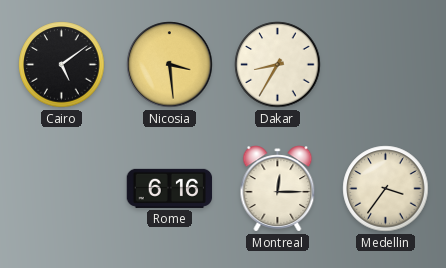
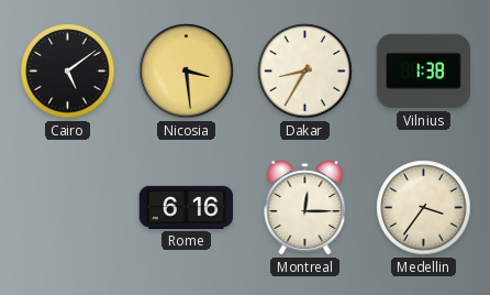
Vilnius: none -> 1:38
